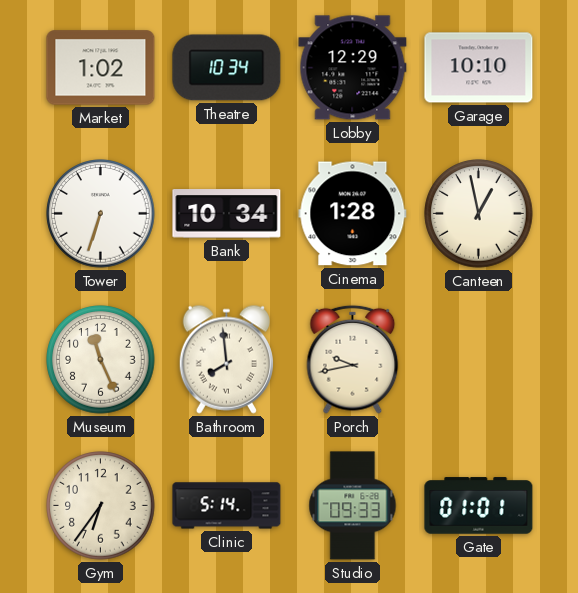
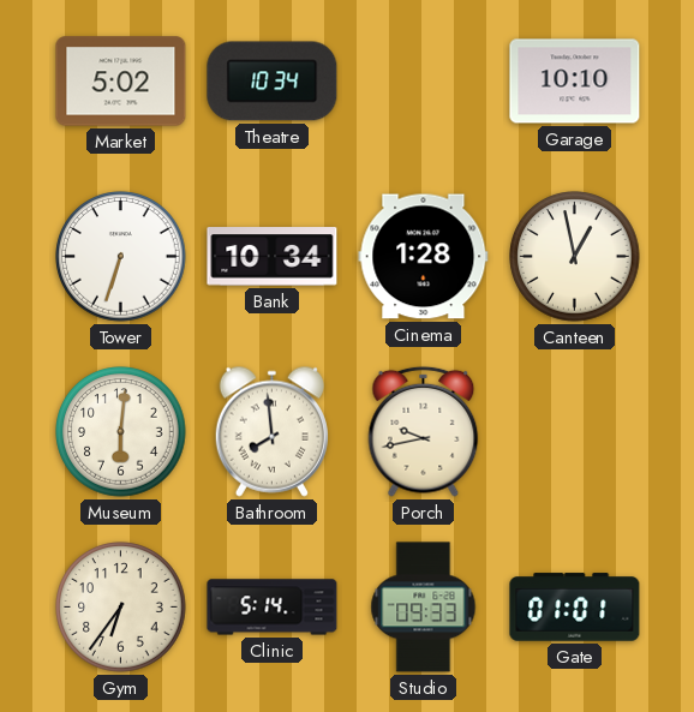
Market: 1:02 -> 5:02
Lobby: 12:29 -> none
Museum: 11:26 -> 6:01
